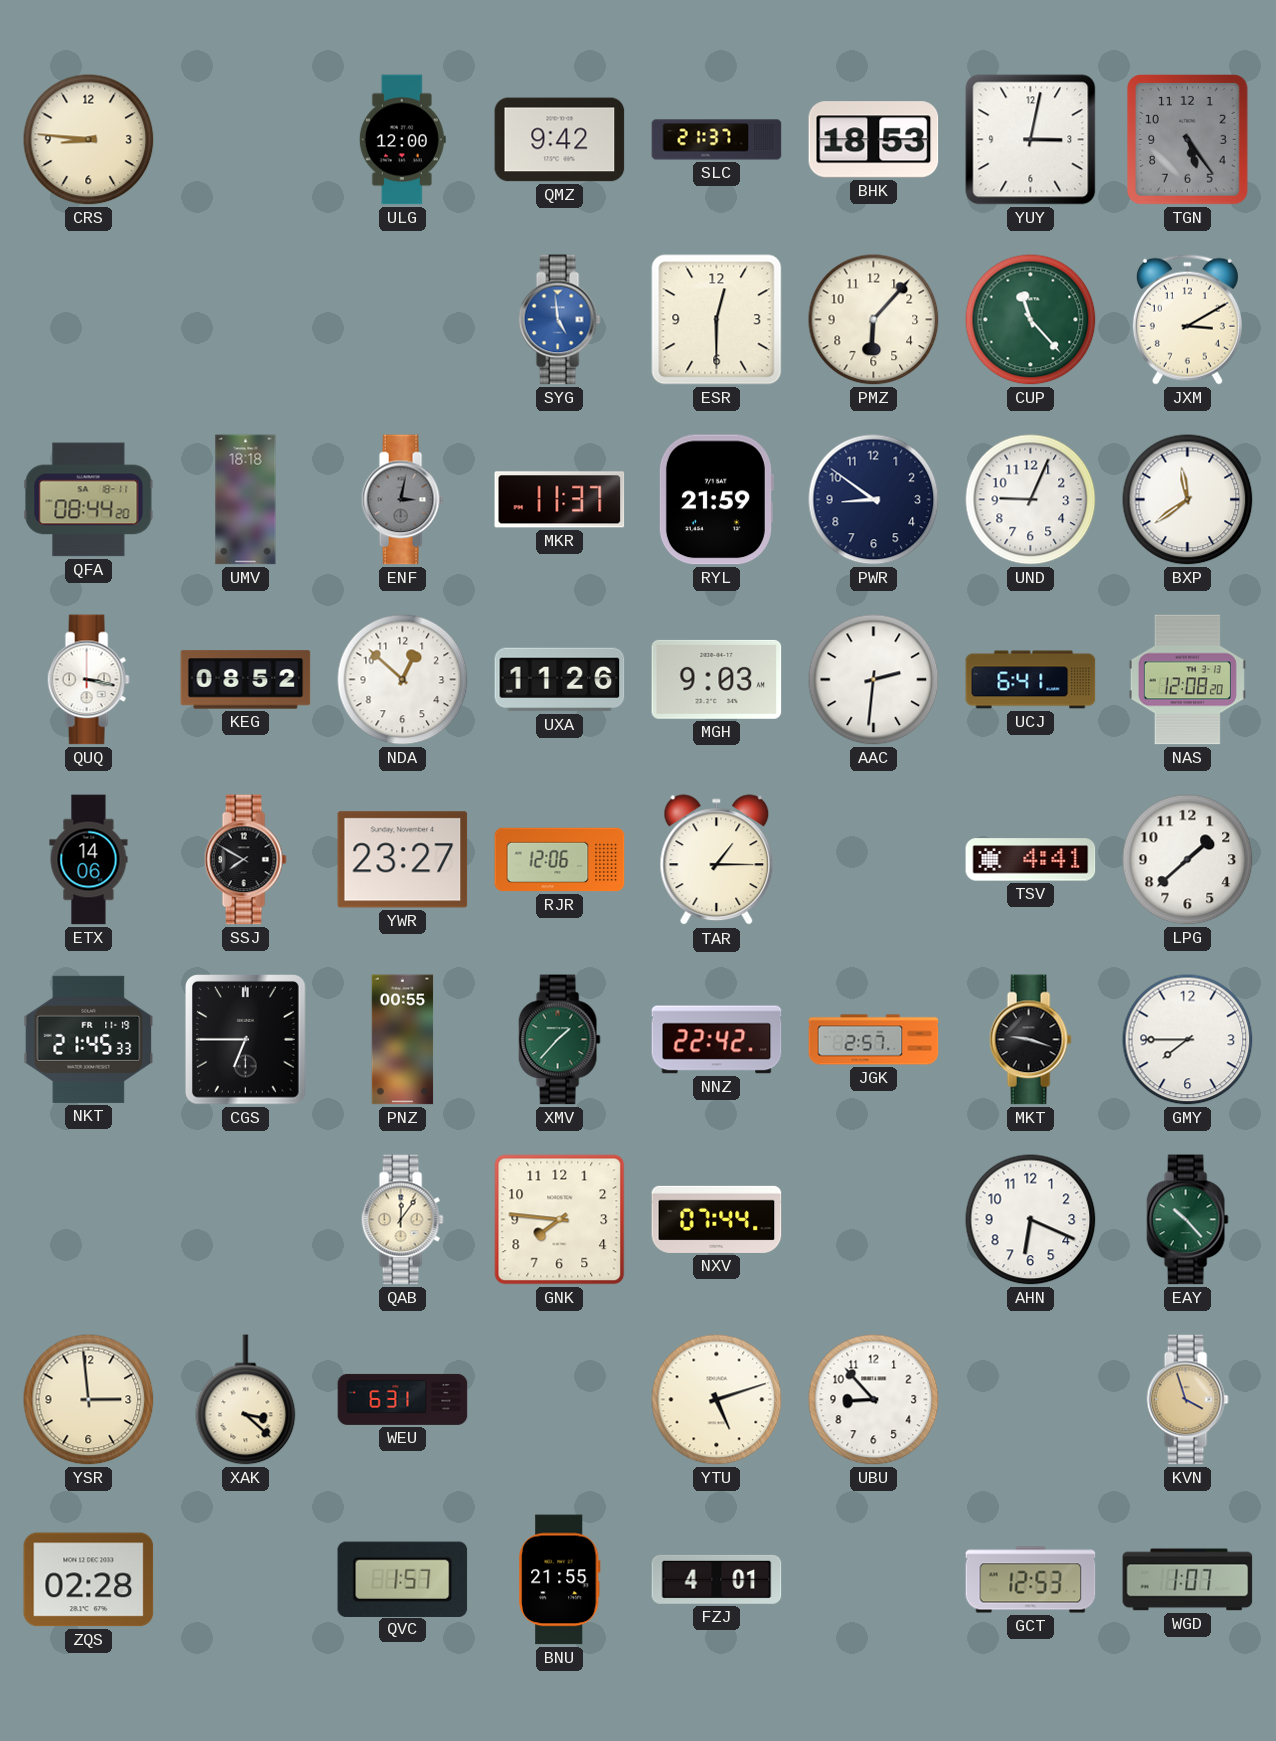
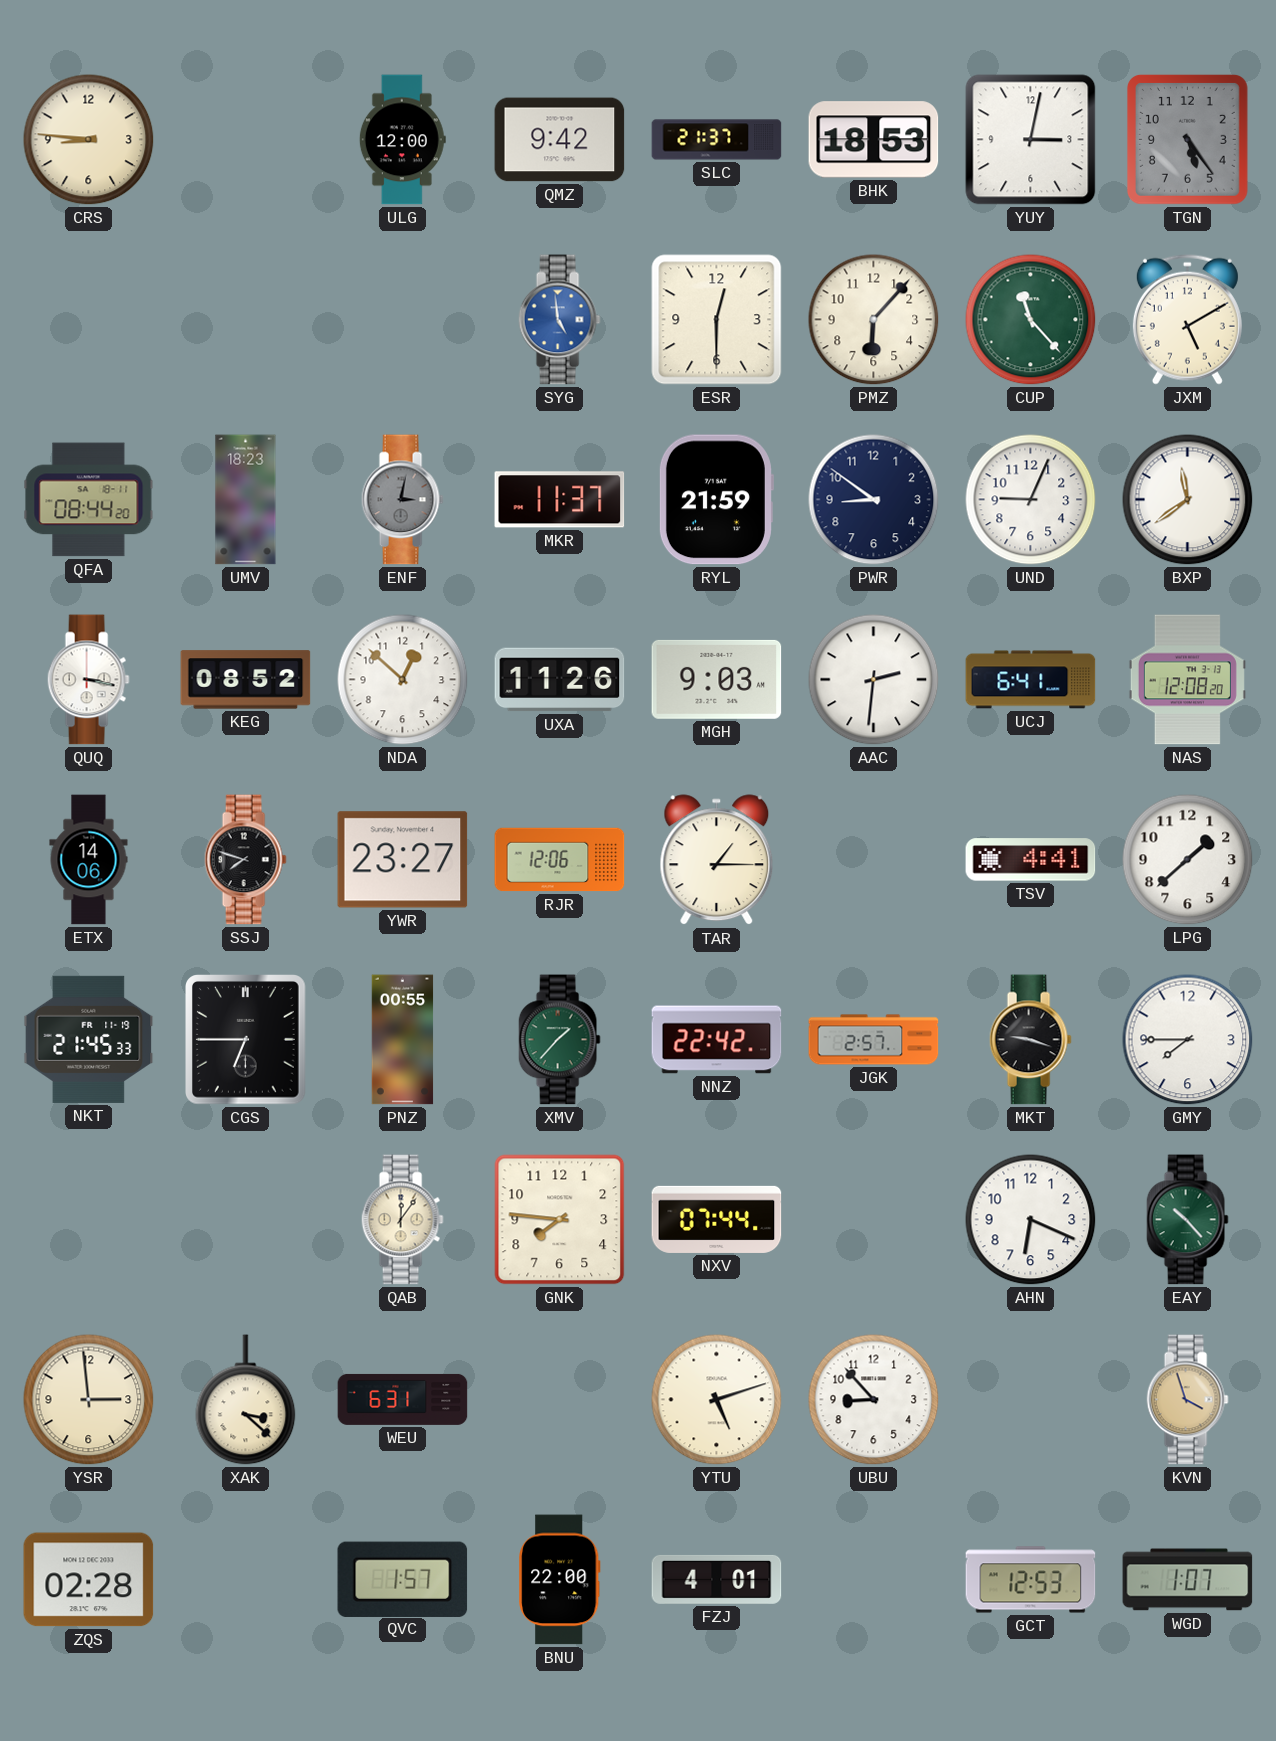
JXM: 3:10 -> 5:10
UMV: 18:18 -> 18:23
SSJ: 7:50 -> 7:48
BNU: 21:55 -> 22:00
